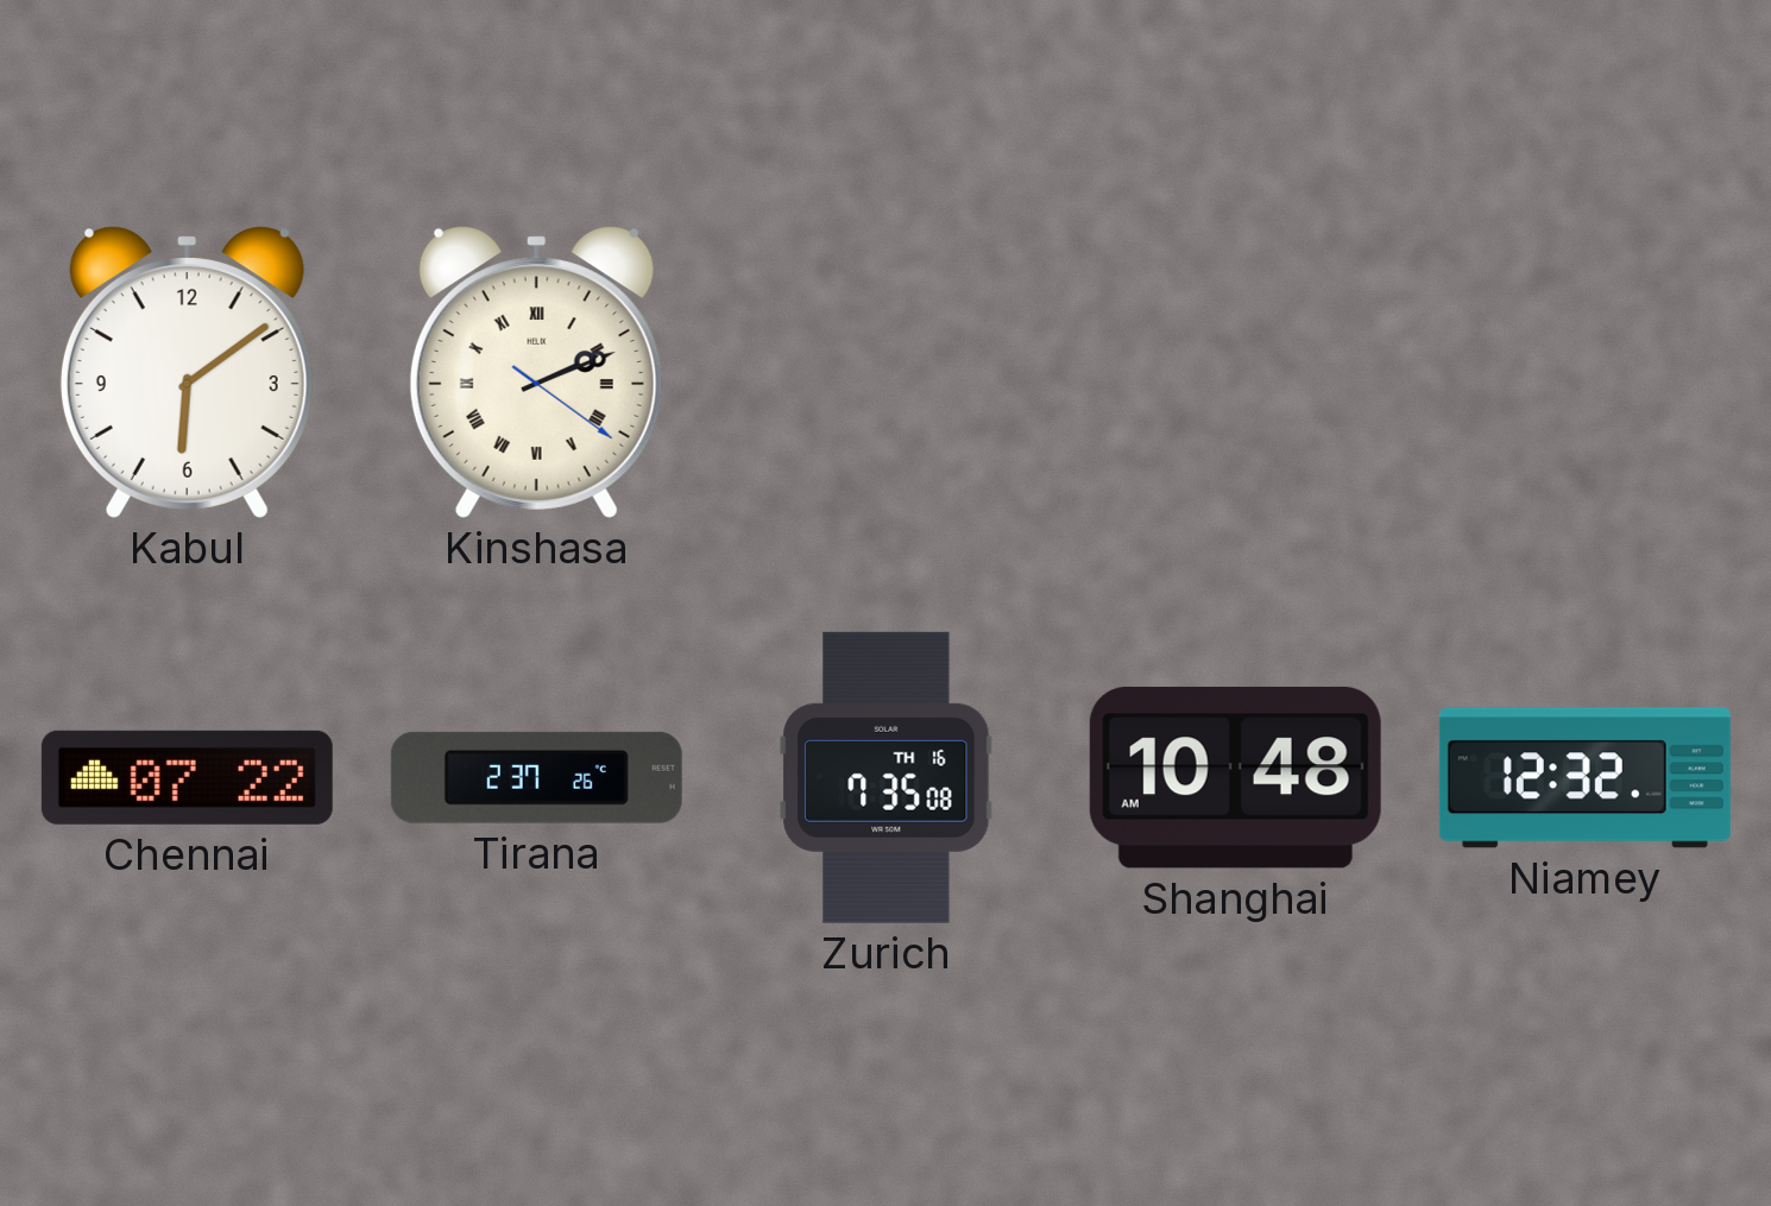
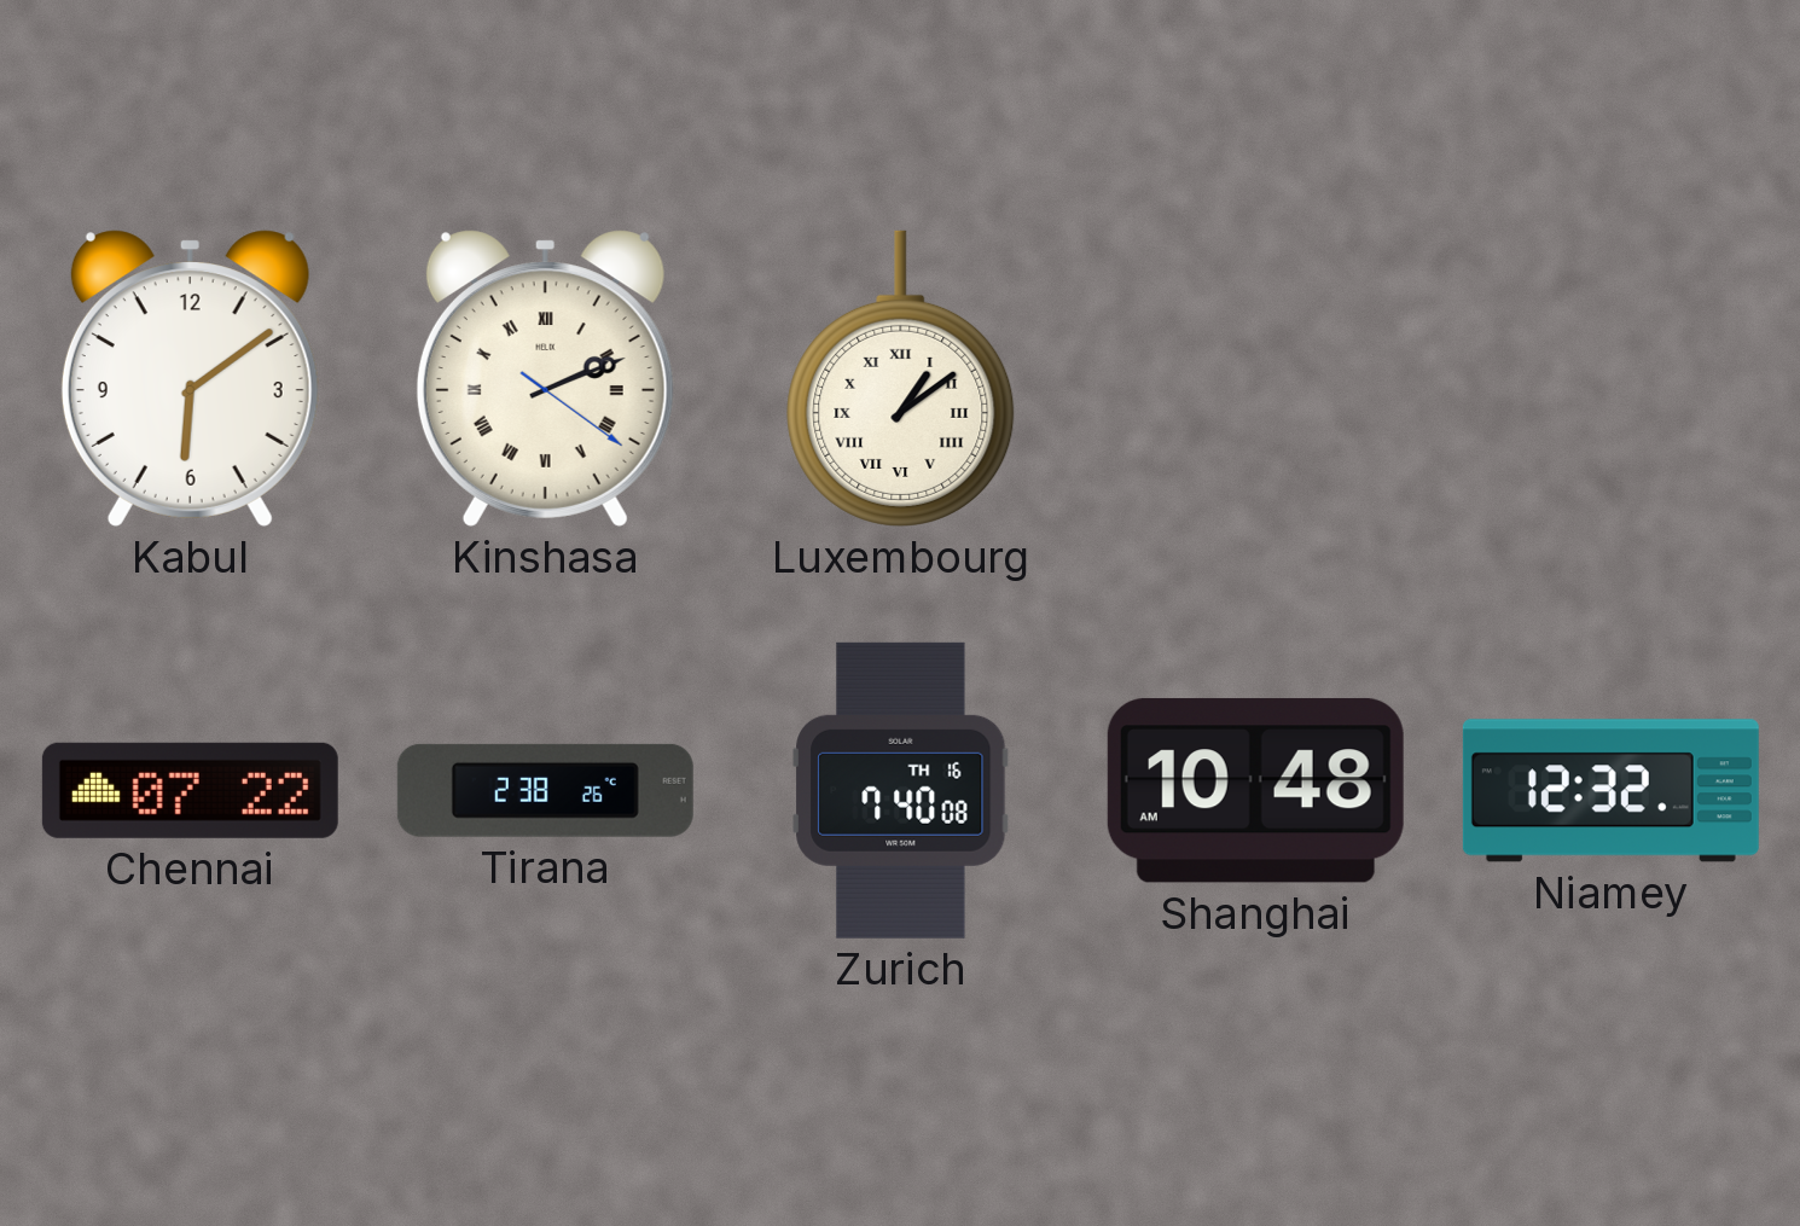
Luxembourg: none -> 1:09
Tirana: 2:37 -> 2:38
Zurich: 7:35 -> 7:40
